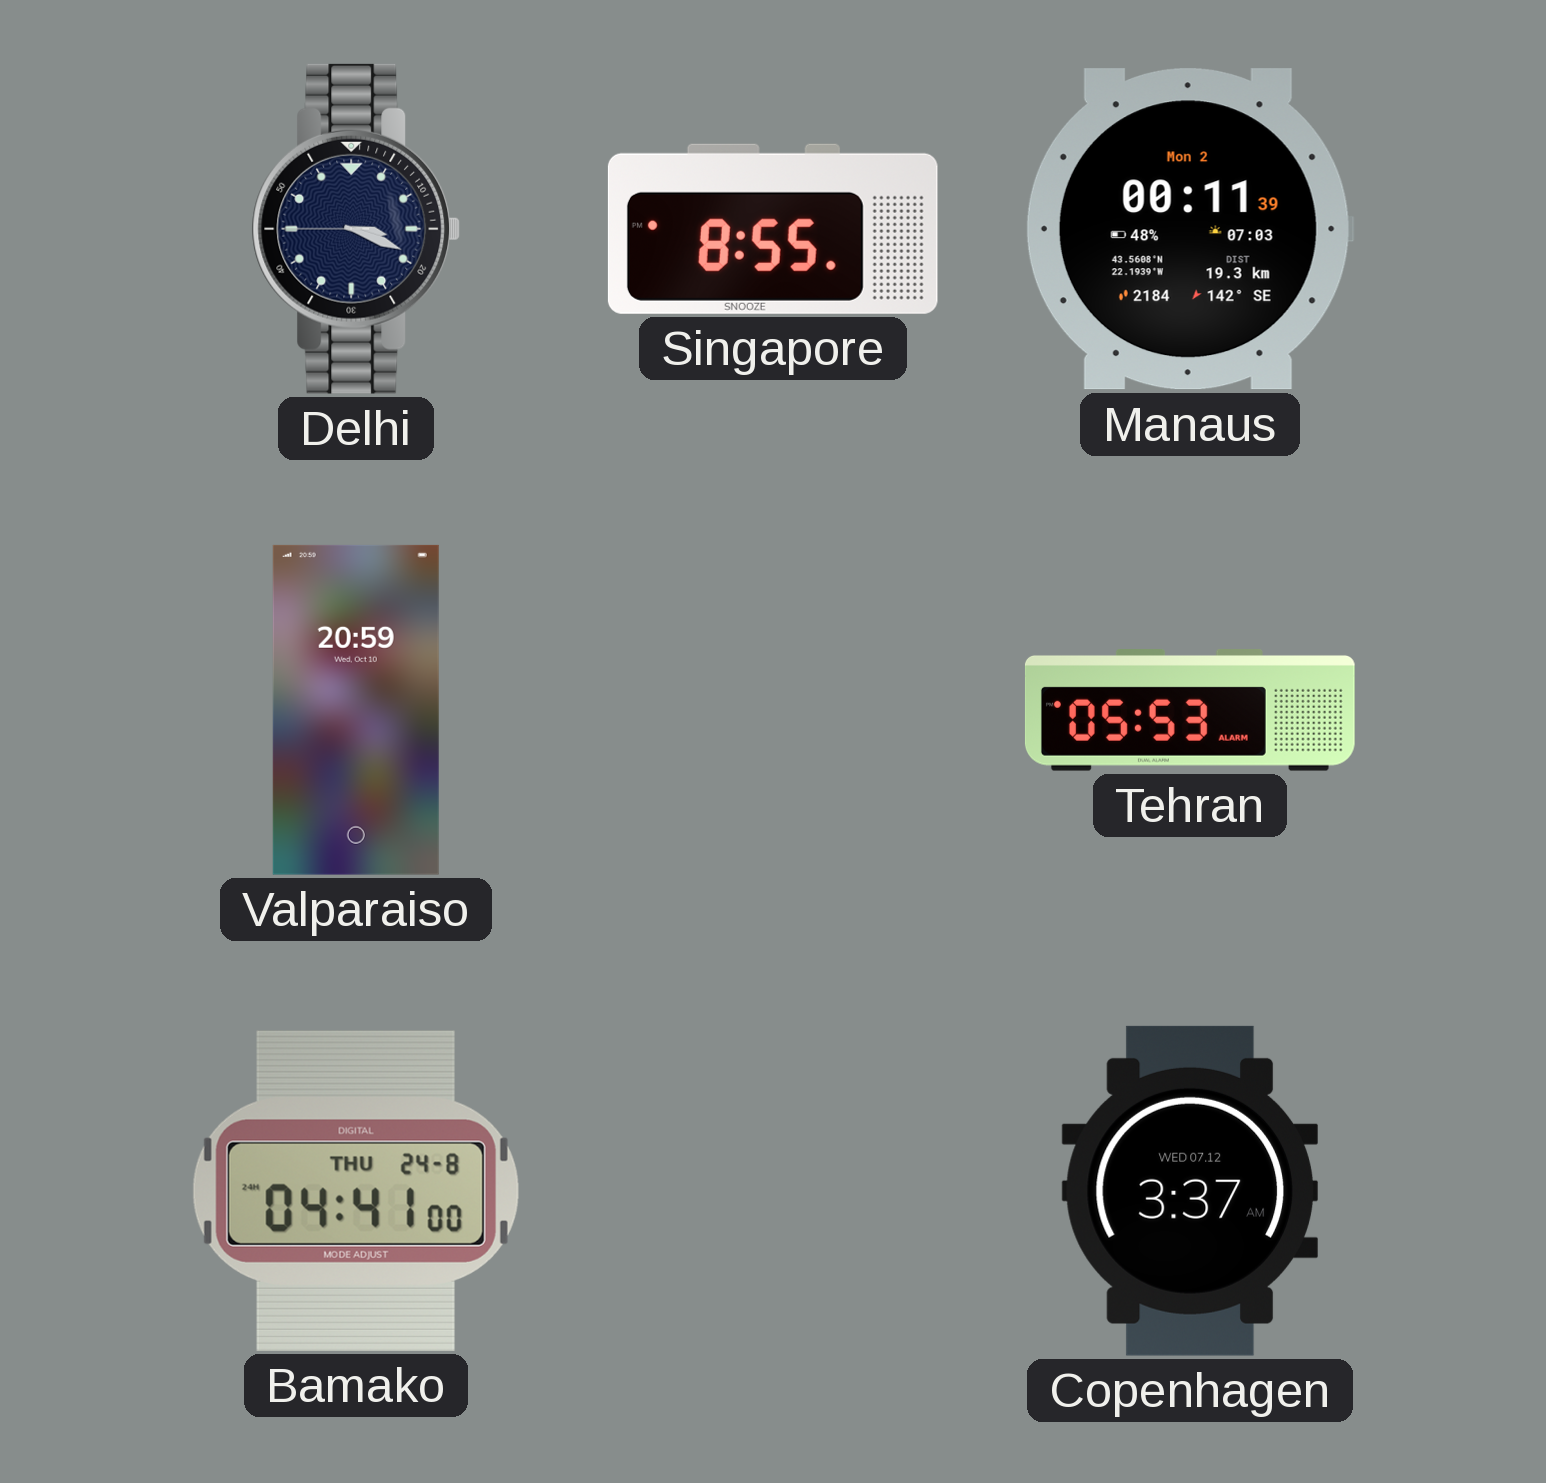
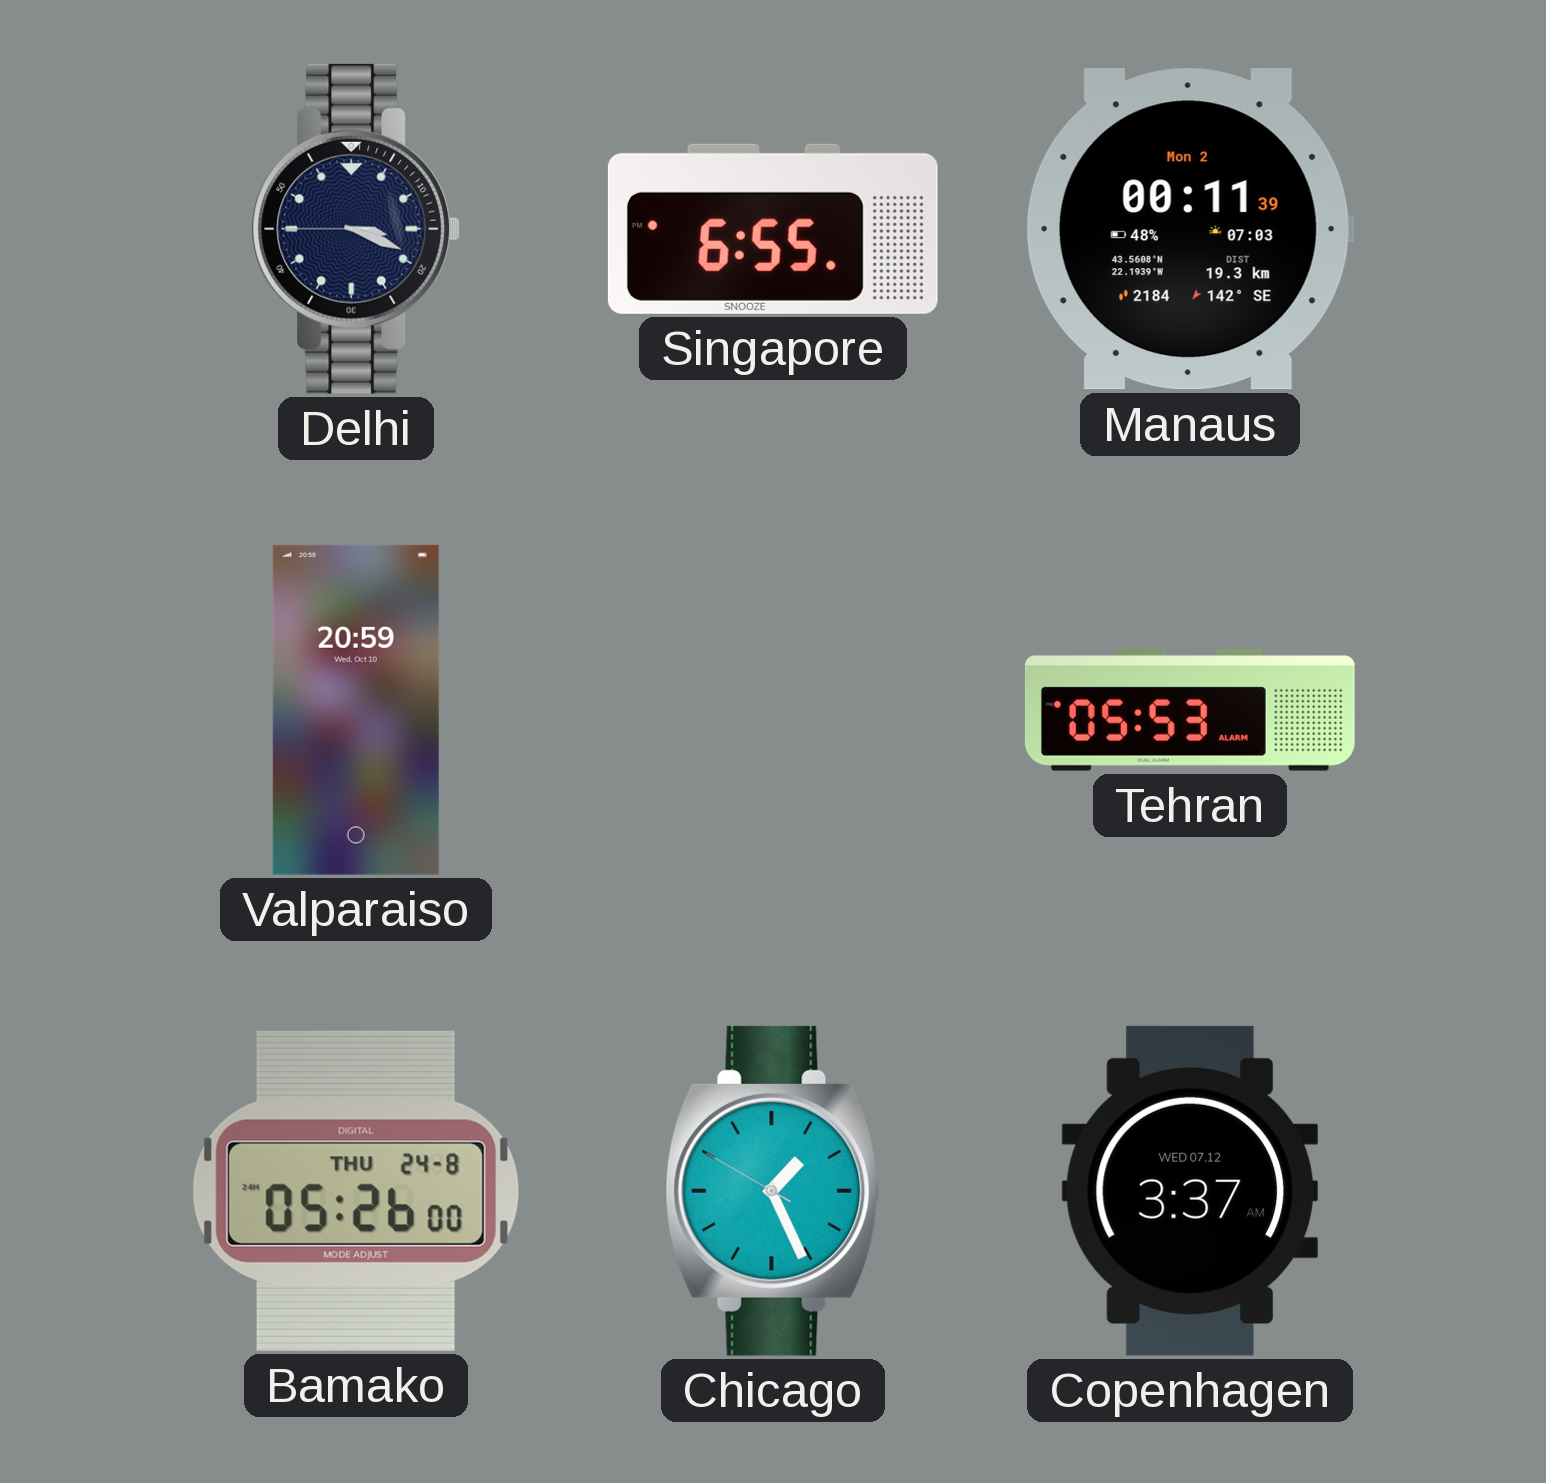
Singapore: 8:55 -> 6:55
Bamako: 04:41 -> 05:26
Chicago: none -> 1:25
